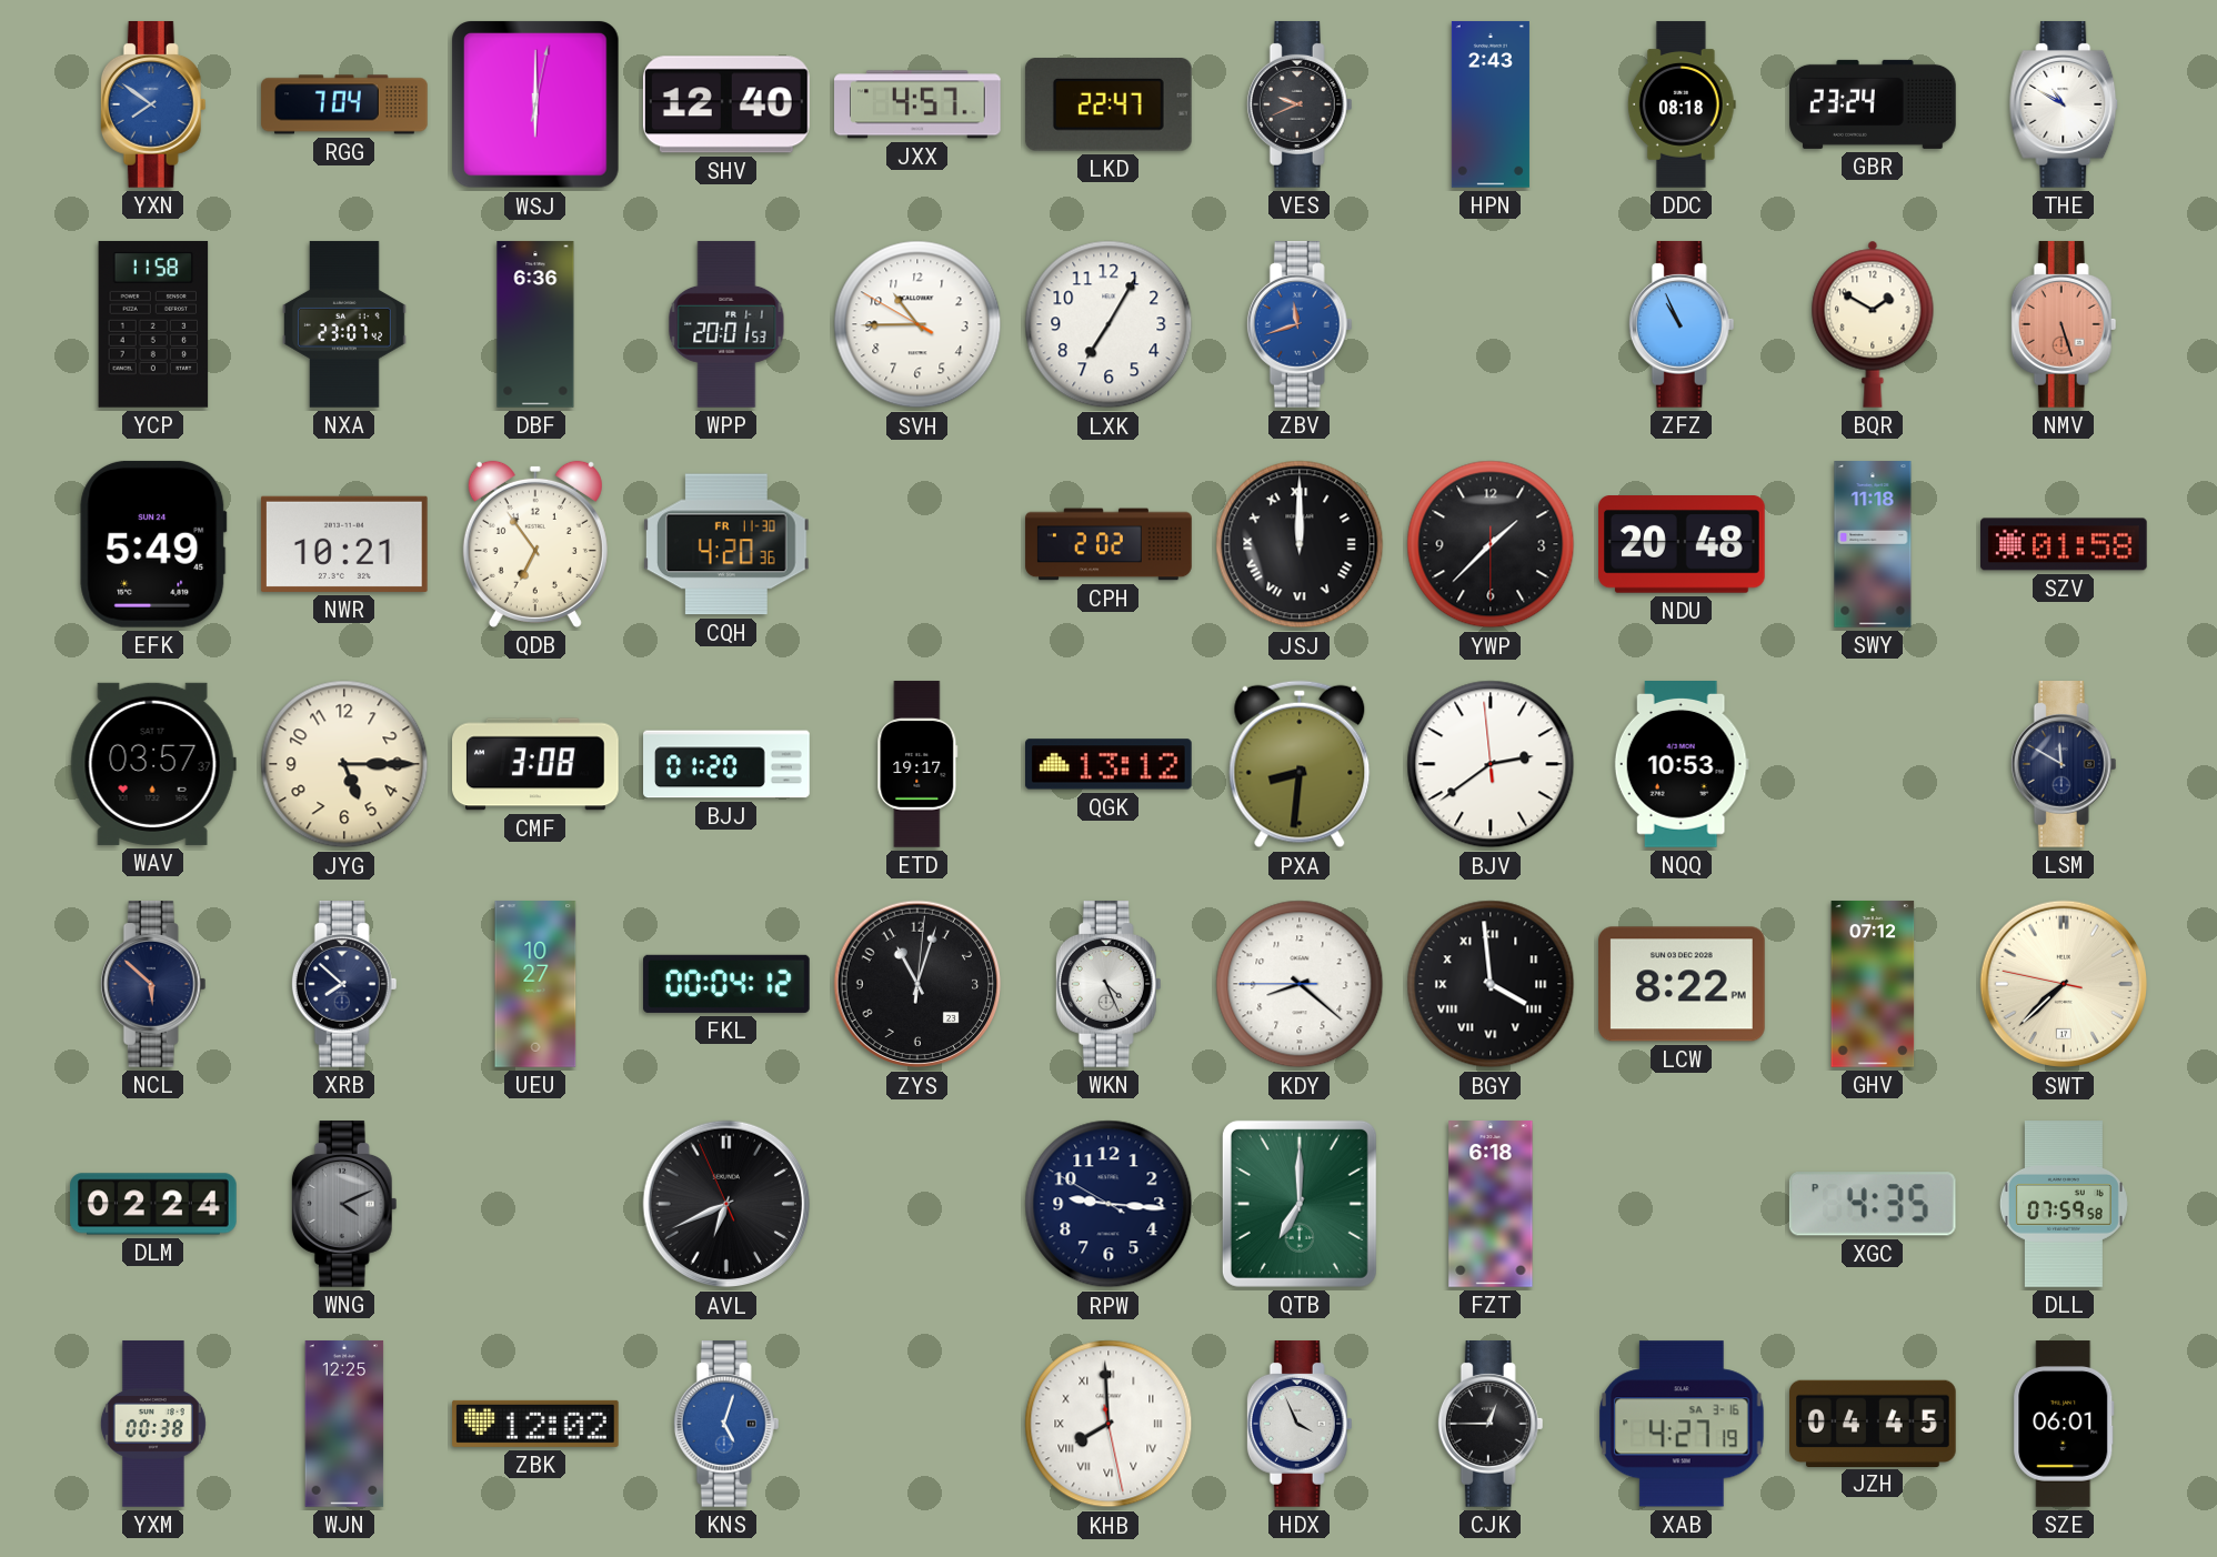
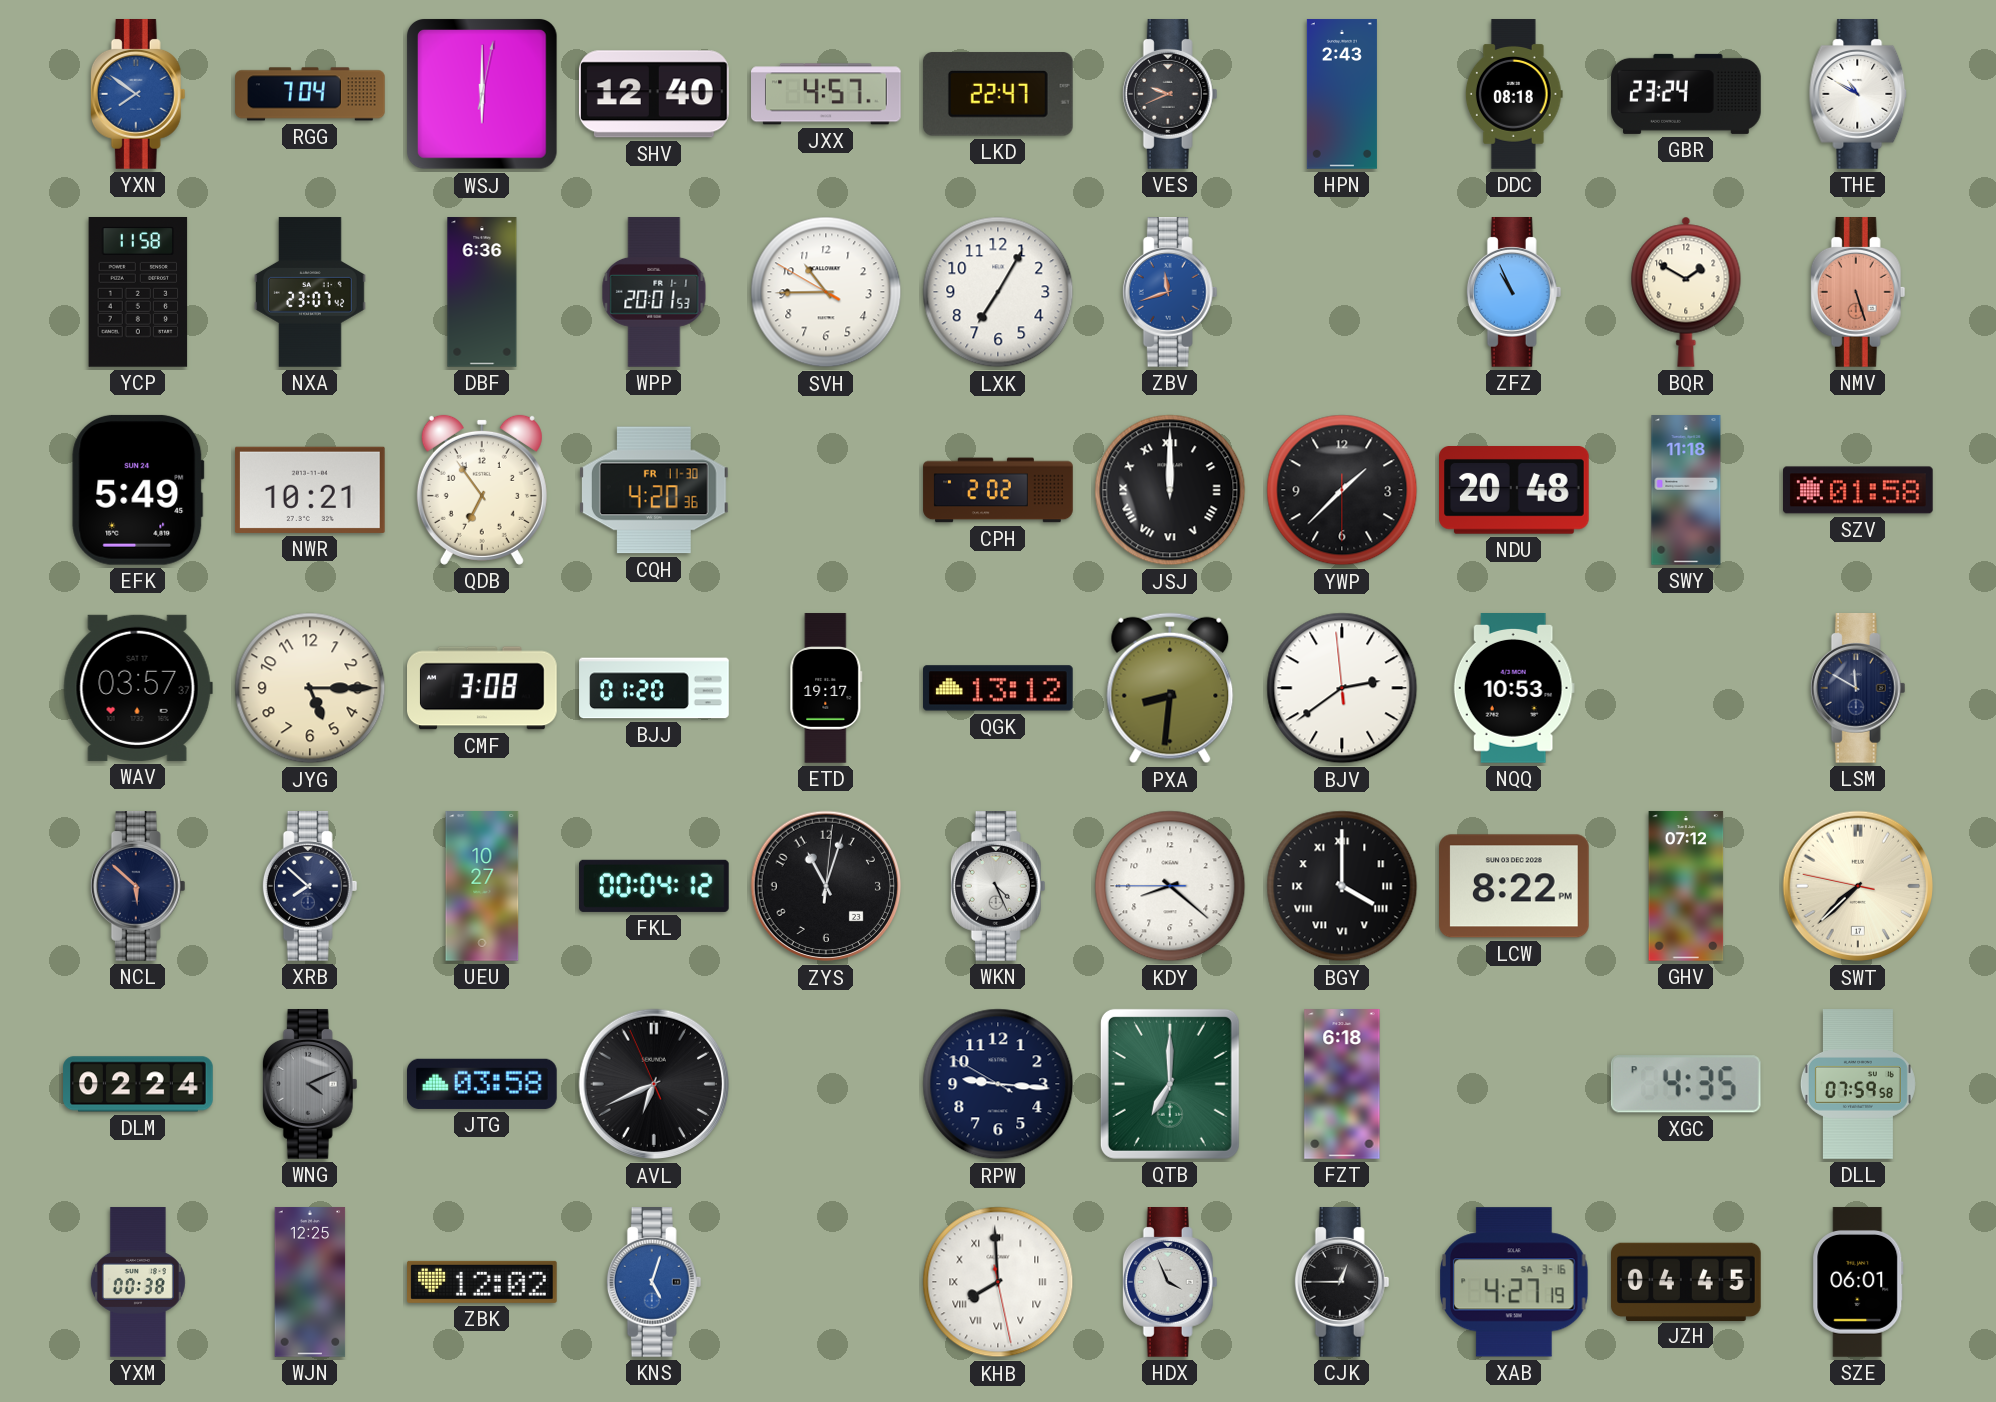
BGY: 3:59 -> 4:00
JTG: none -> 03:58
